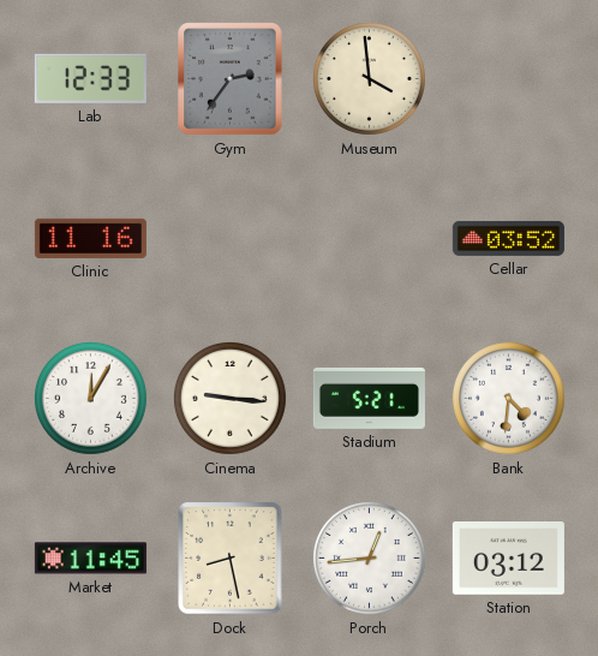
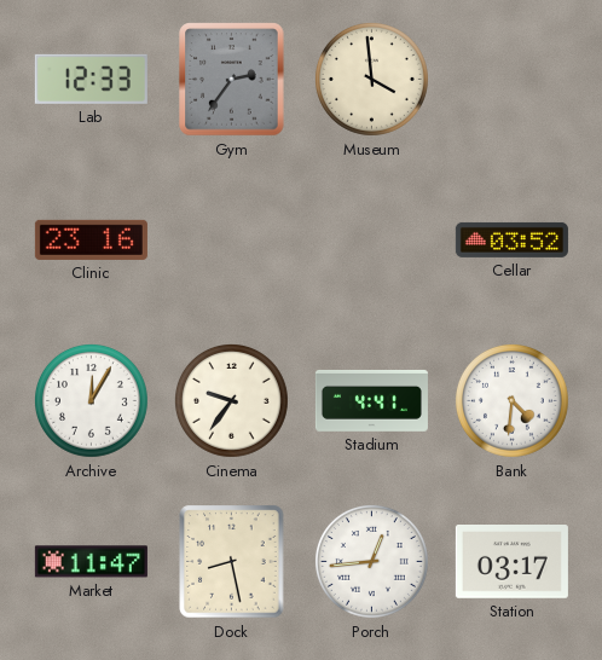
Clinic: 11:16 -> 23:16
Cinema: 9:16 -> 9:36
Stadium: 5:21 -> 4:41
Market: 11:45 -> 11:47
Station: 03:12 -> 03:17
